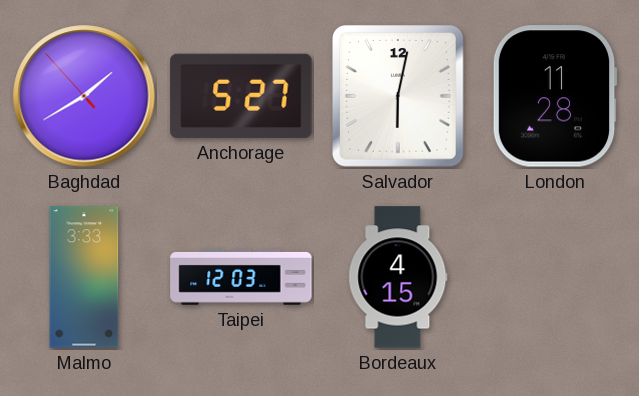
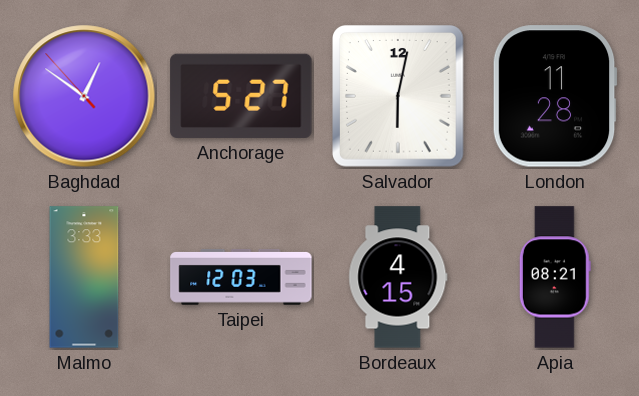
Baghdad: 1:39 -> 12:50
Apia: none -> 08:21
